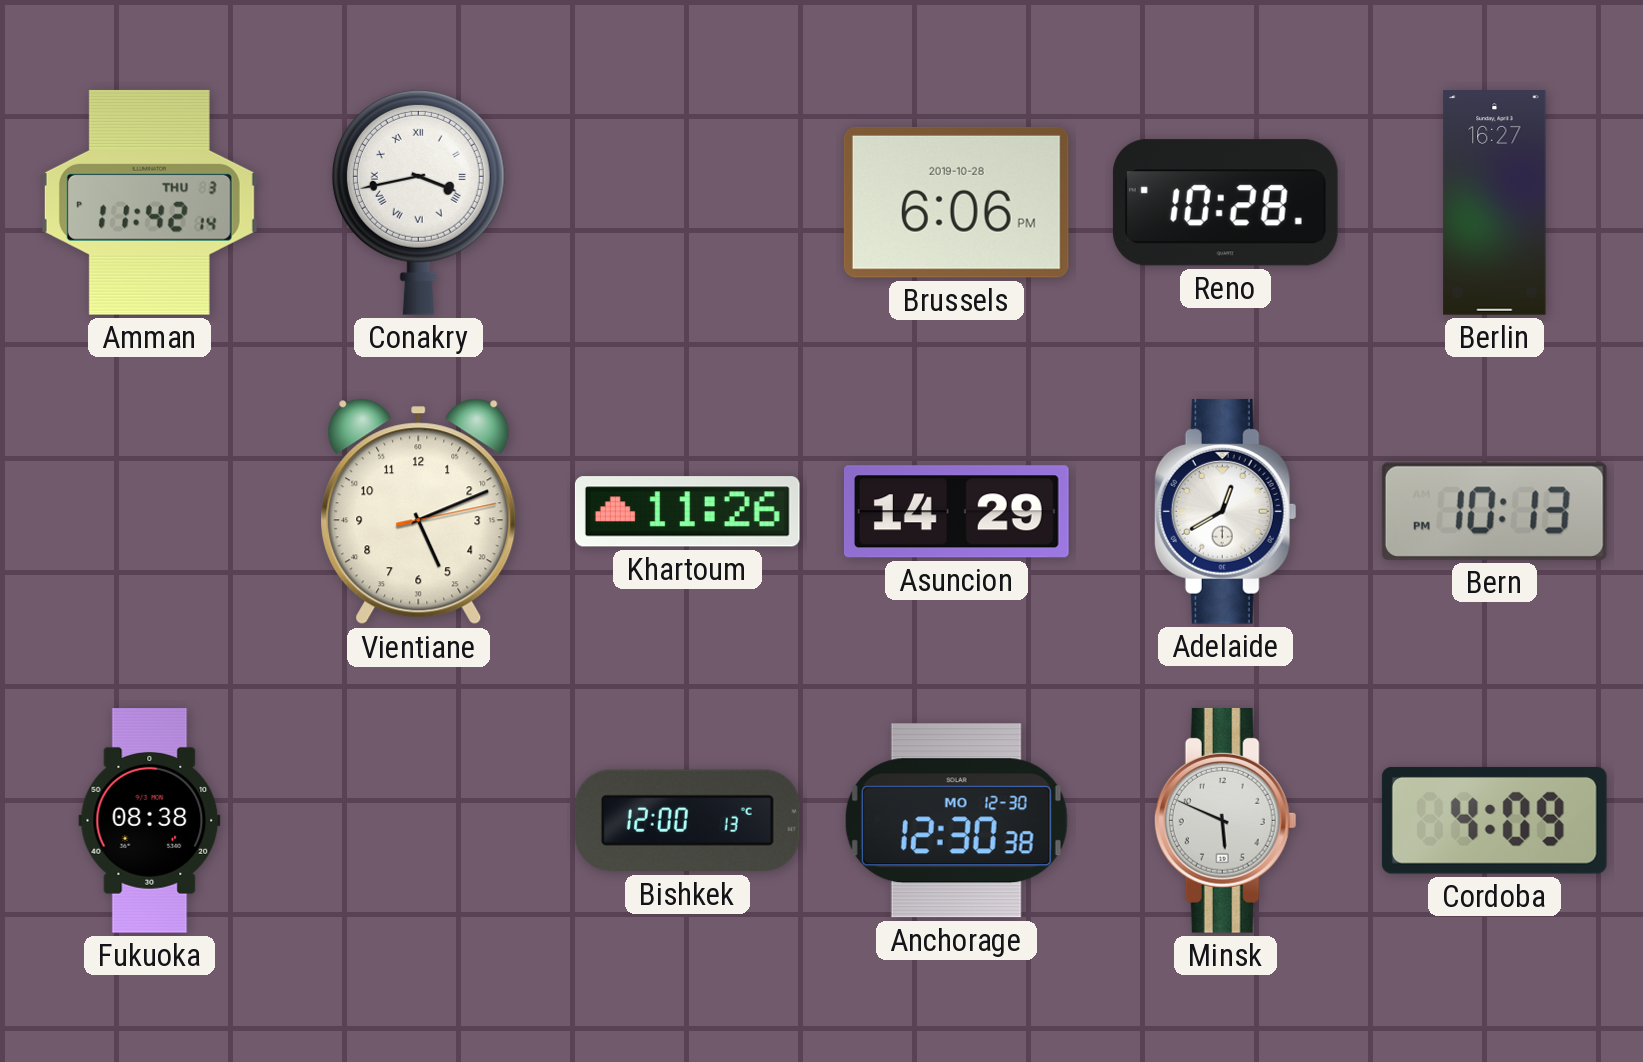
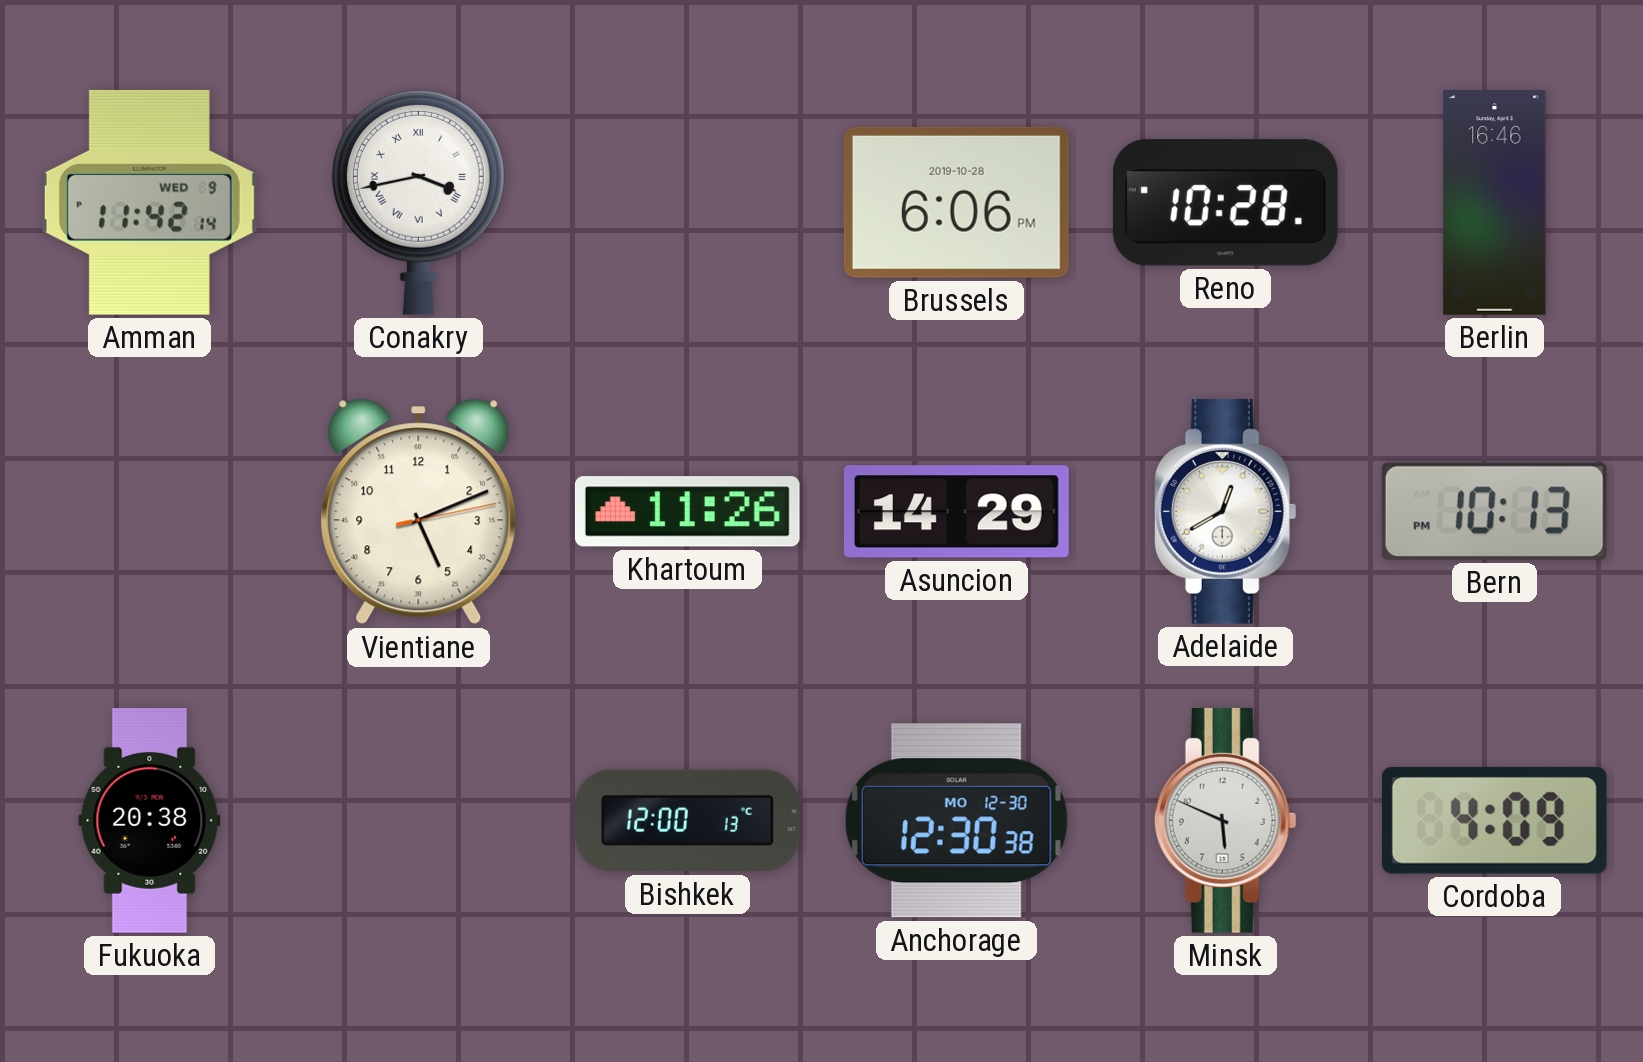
Amman date: THU 3 -> WED 9
Berlin: 16:27 -> 16:46
Fukuoka: 08:38 -> 20:38
